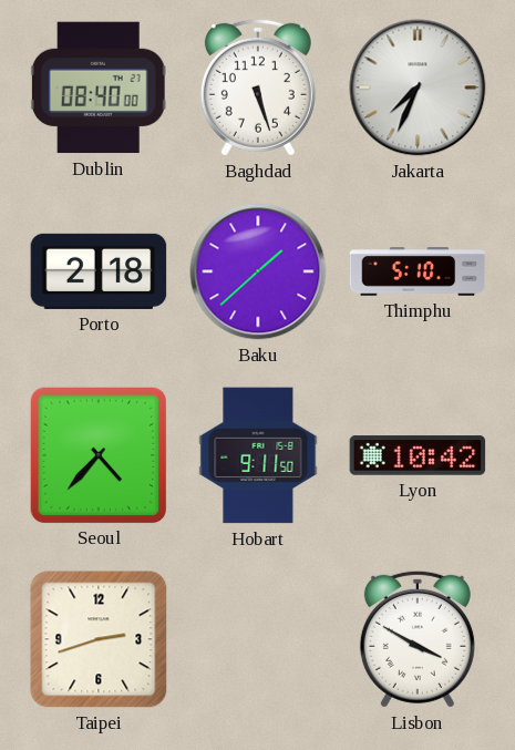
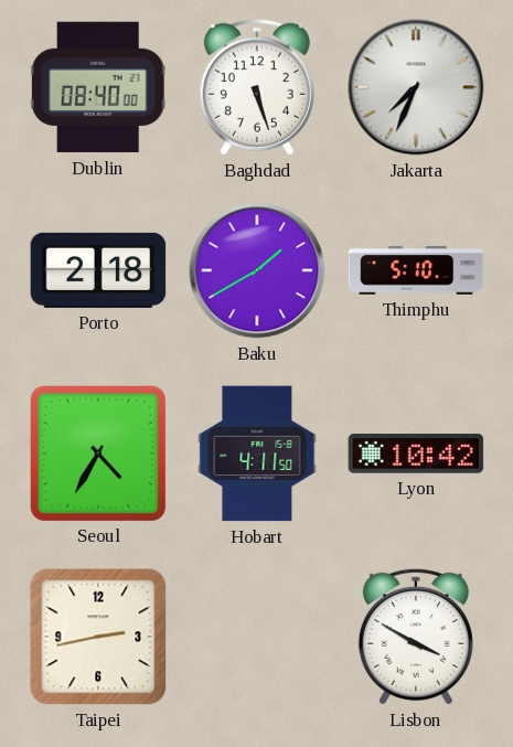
Baku: 1:38 -> 1:40
Seoul: 4:37 -> 4:35
Hobart: 9:11 -> 4:11
Taipei: 2:42 -> 2:43
